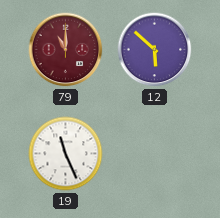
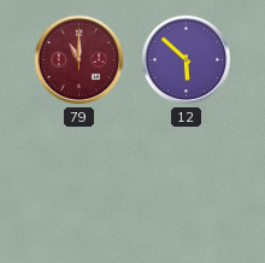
19: 11:26 -> none
